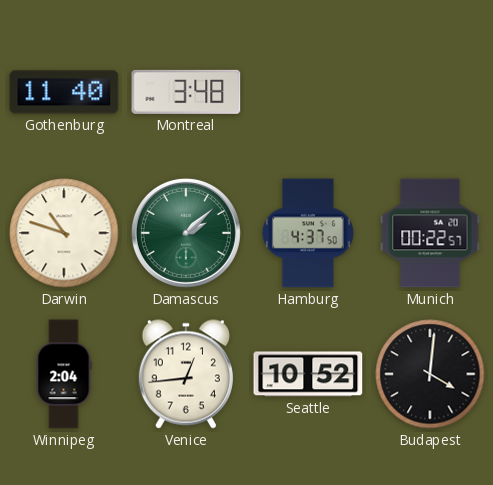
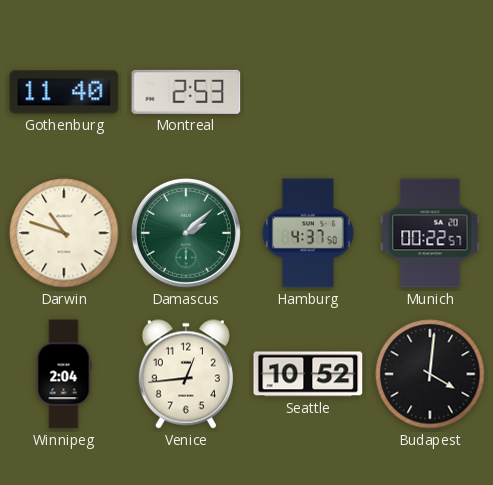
Montreal: 3:48 -> 2:53
